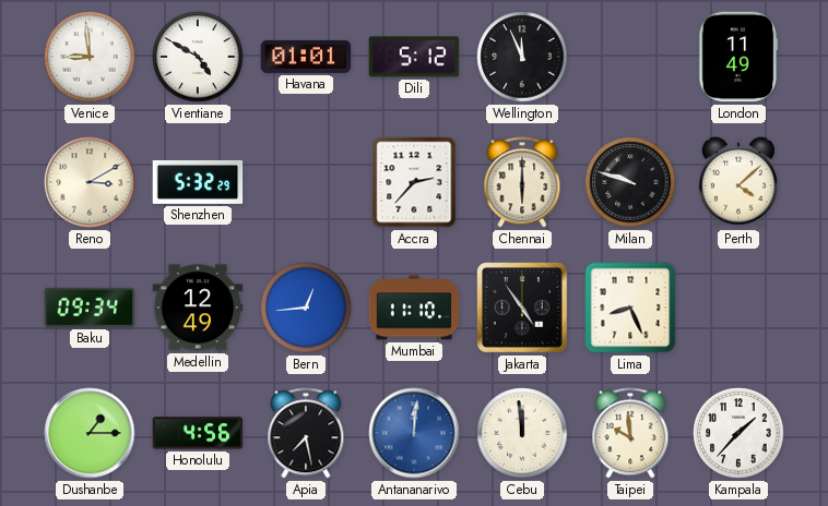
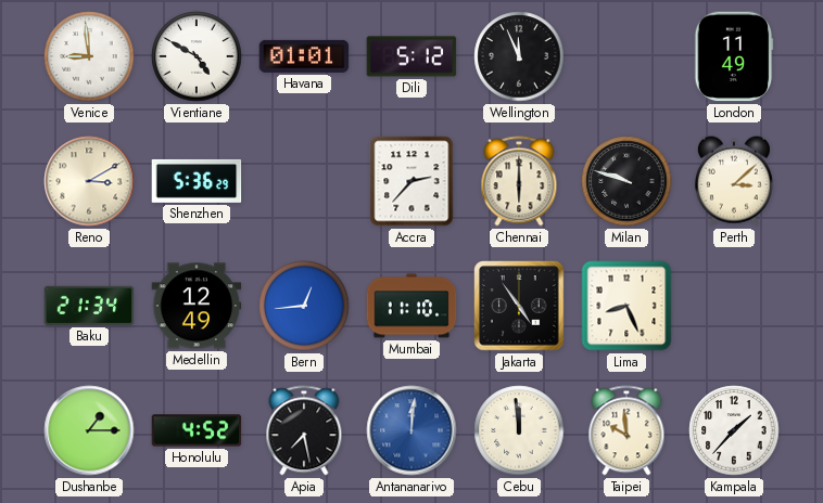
Shenzhen: 5:32 -> 5:36
Perth: 4:08 -> 3:08
Baku: 09:34 -> 21:34
Honolulu: 4:56 -> 4:52
